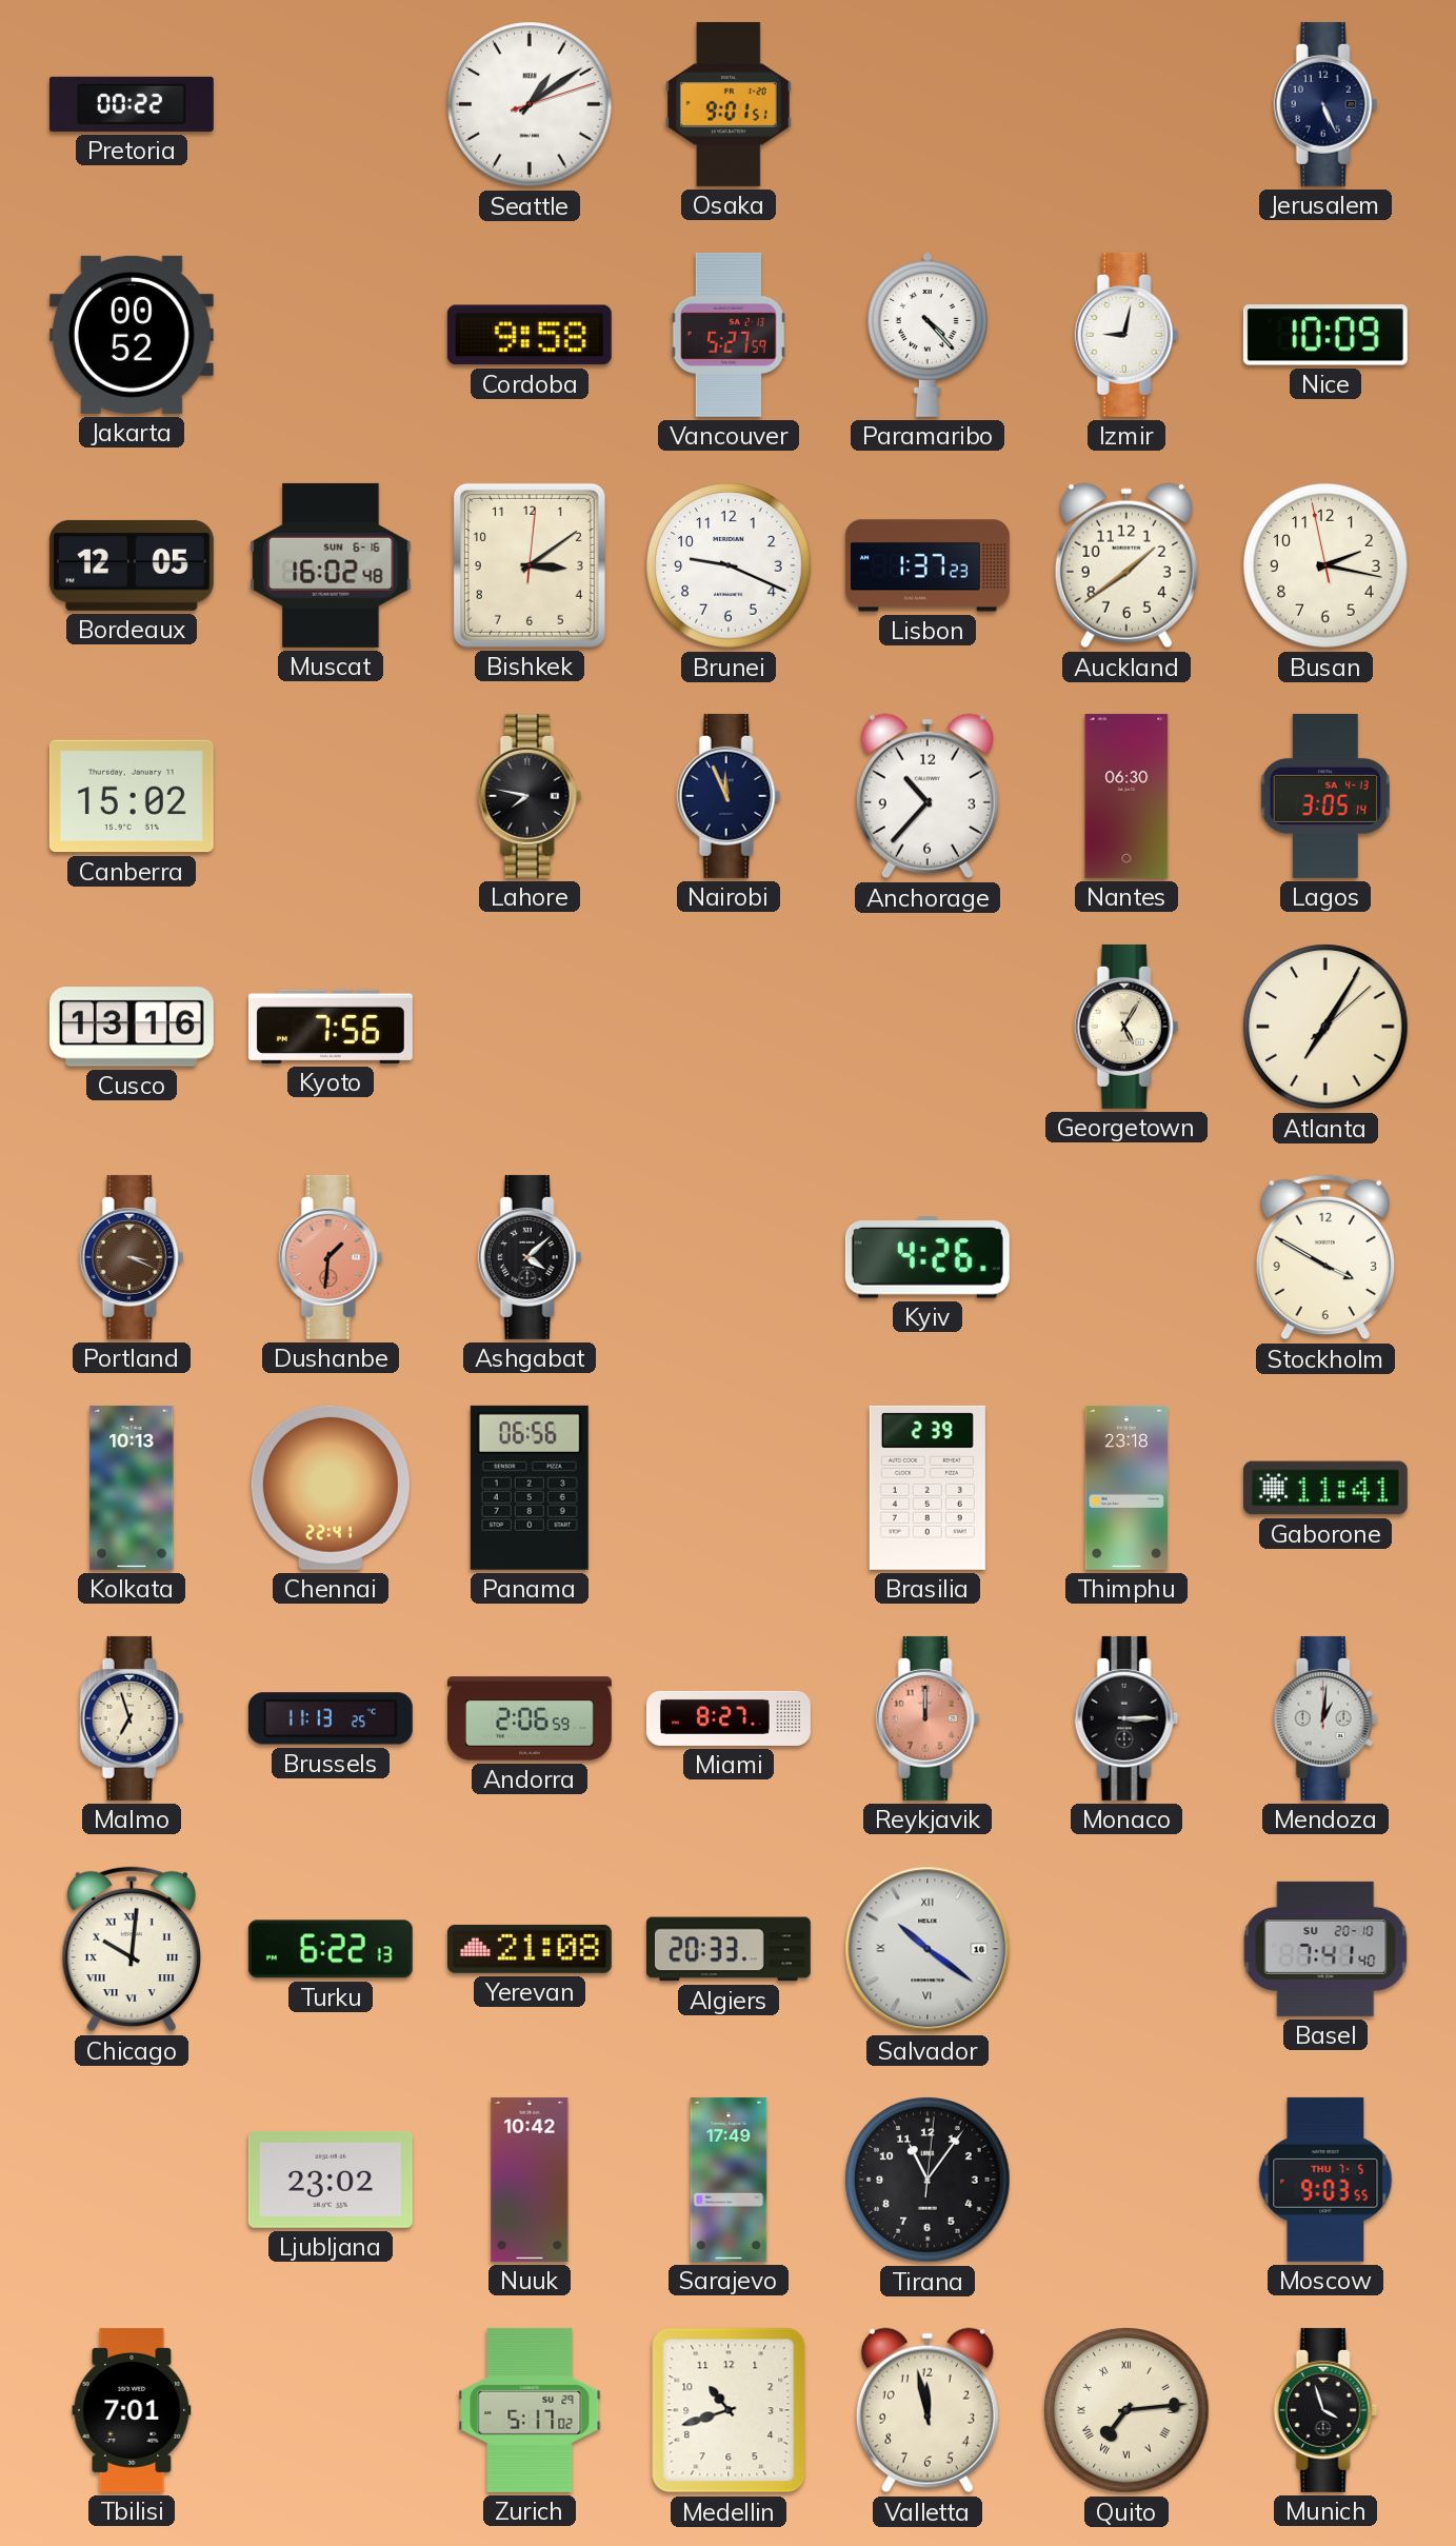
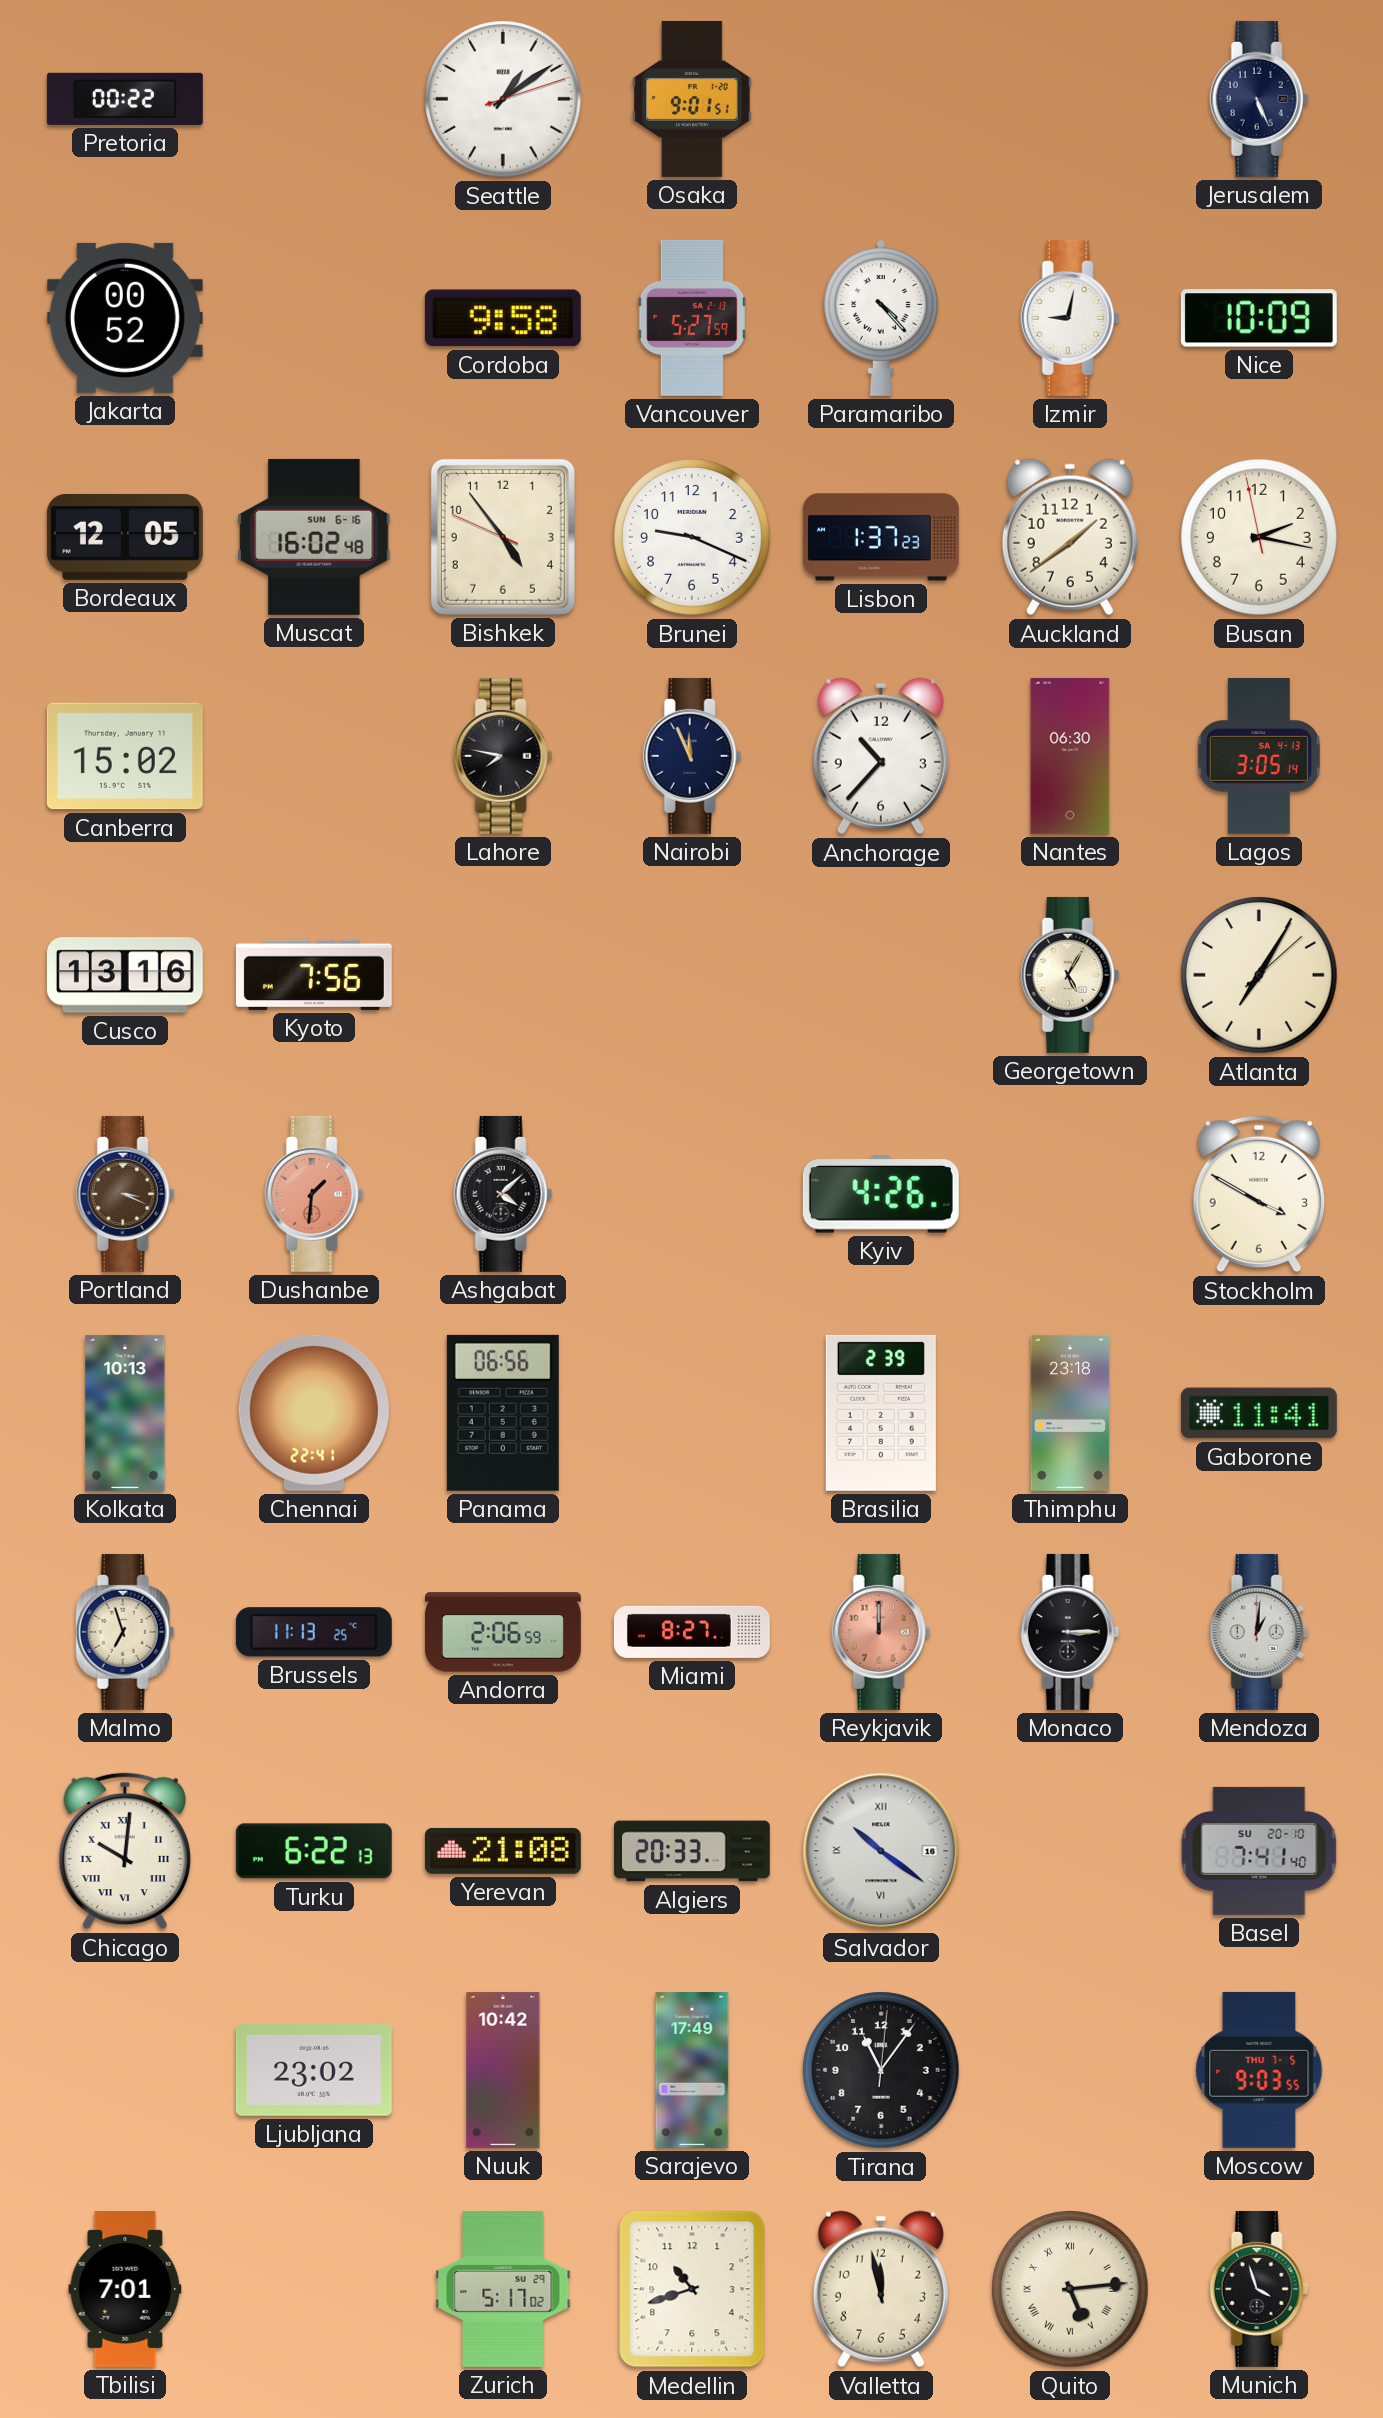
Bishkek: 3:09 -> 4:53
Quito: 7:14 -> 5:14
